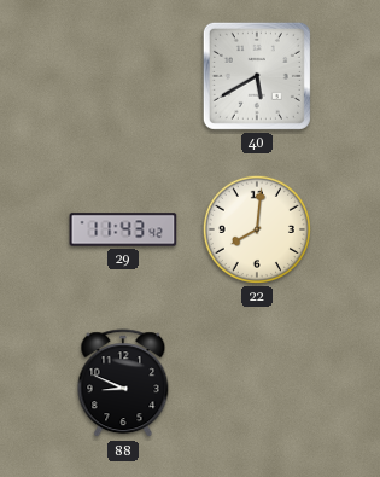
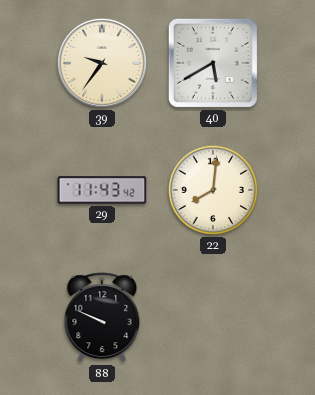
39: none -> 9:36
88: 8:49 -> 9:49
